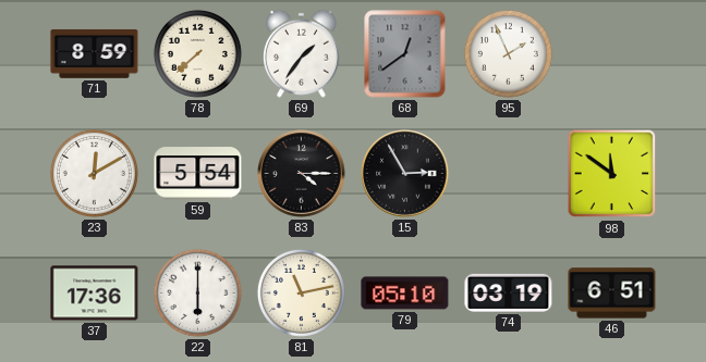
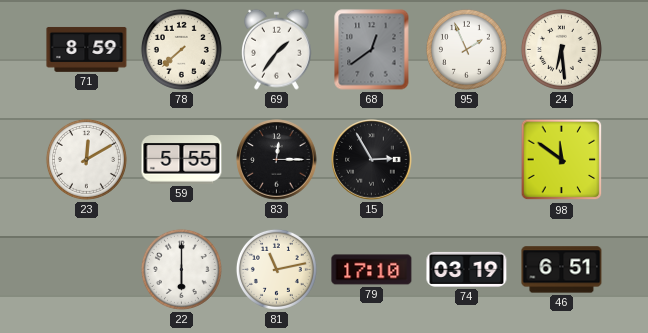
24: none -> 6:29
59: 5:54 -> 5:55
83: 4:15 -> 12:15
37: 17:36 -> none
79: 05:10 -> 17:10
